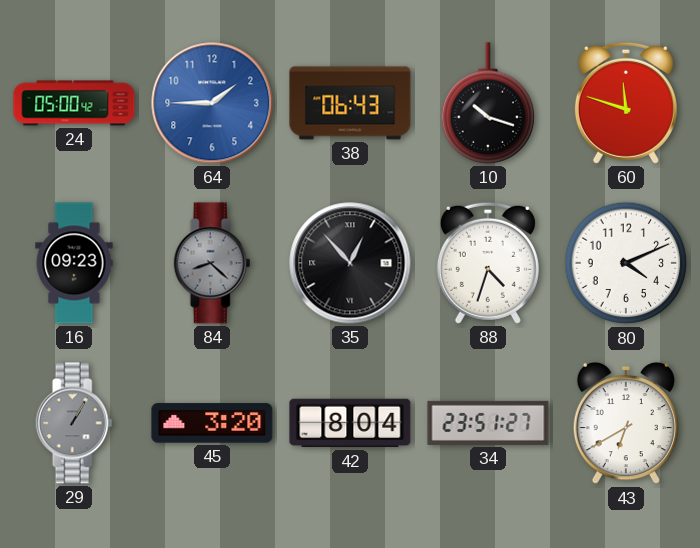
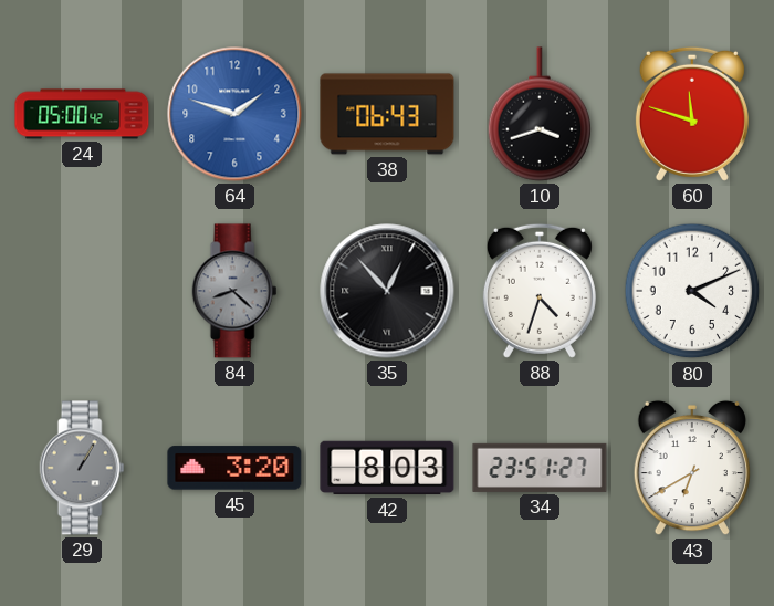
64: 1:45 -> 1:48
10: 10:18 -> 3:42
16: 09:23 -> none
42: 8:04 -> 8:03
